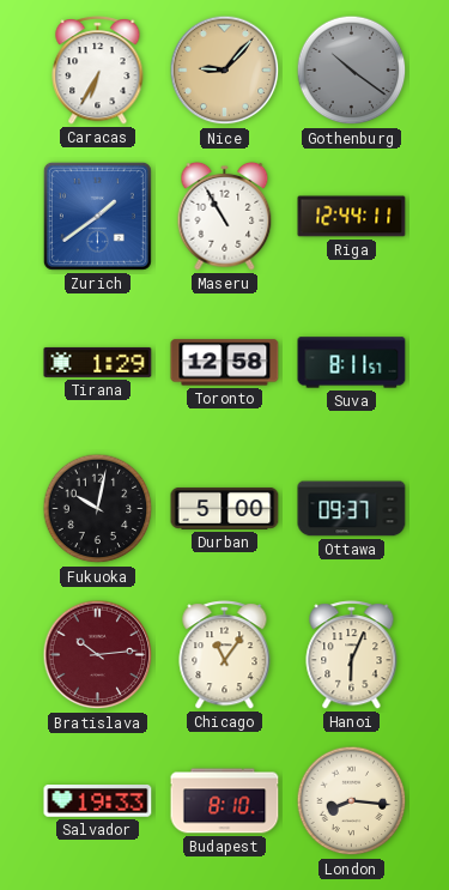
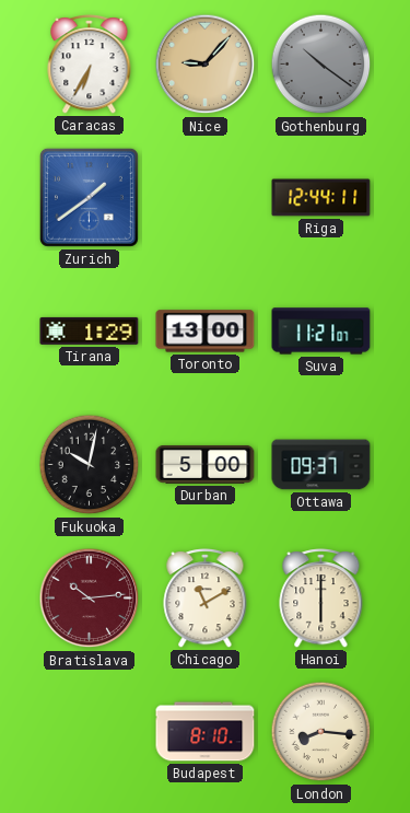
Maseru: 10:55 -> none
Toronto: 12:58 -> 13:00
Suva: 8:11 -> 11:21
Chicago: 11:06 -> 11:10
Hanoi: 6:04 -> 6:00
Salvador: 19:33 -> none
